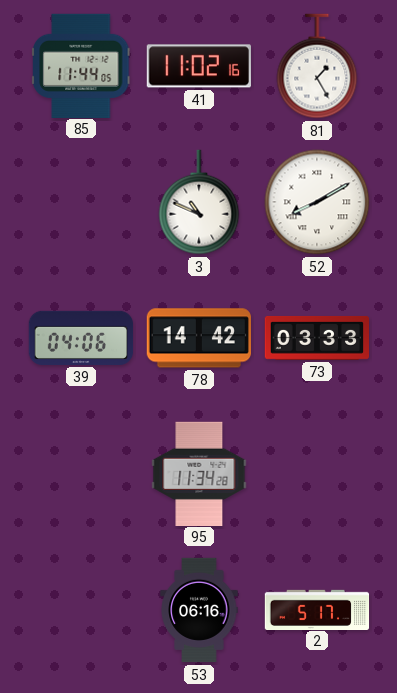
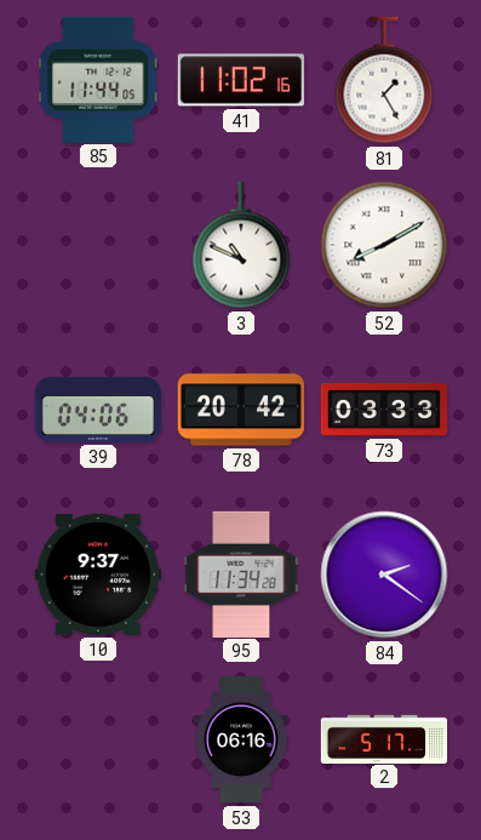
78: 14:42 -> 20:42
10: none -> 9:37
84: none -> 2:21
